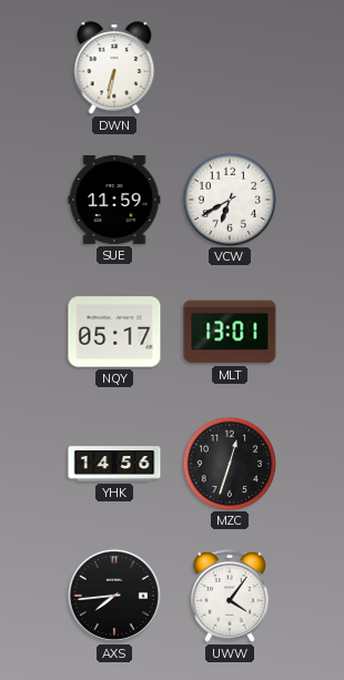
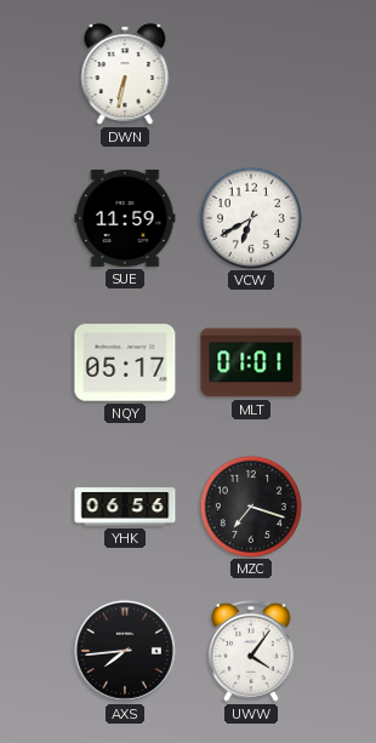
MLT: 13:01 -> 01:01
YHK: 14:56 -> 06:56
MZC: 12:33 -> 7:18
